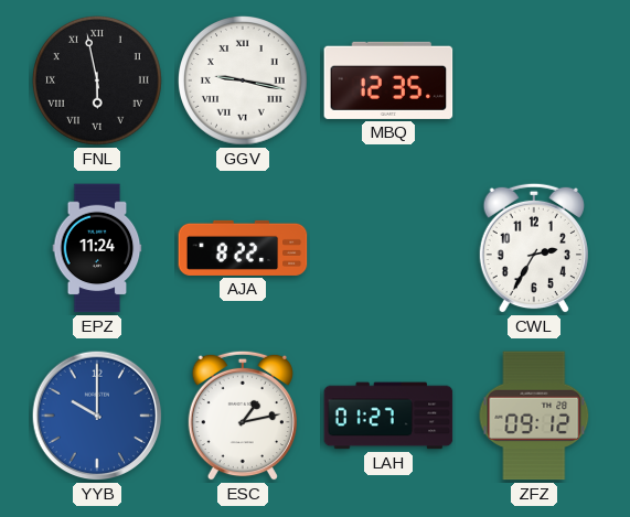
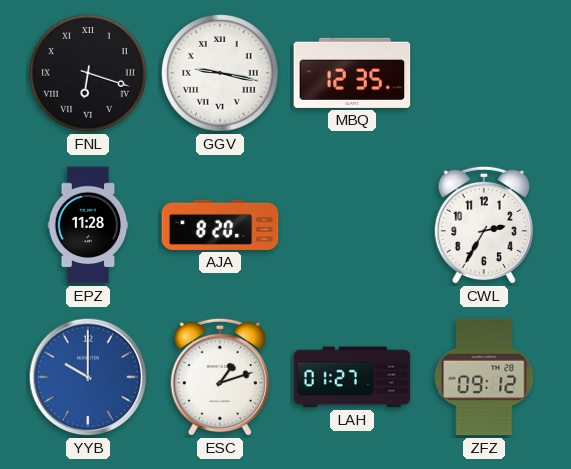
FNL: 5:58 -> 6:18
EPZ: 11:24 -> 11:28
AJA: 8:22 -> 8:20
ESC: 1:13 -> 1:12
